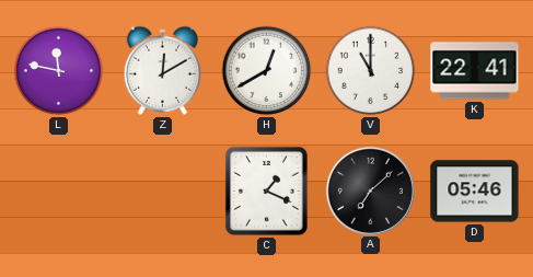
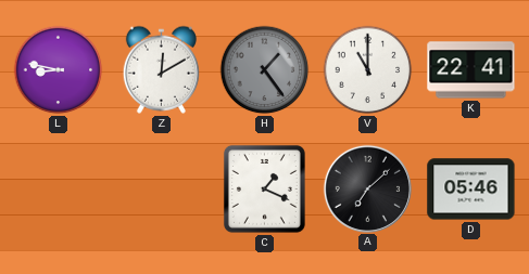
L: 11:47 -> 8:47
H: 12:40 -> 1:24
H dial: white -> grey
